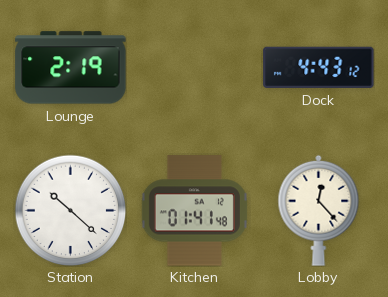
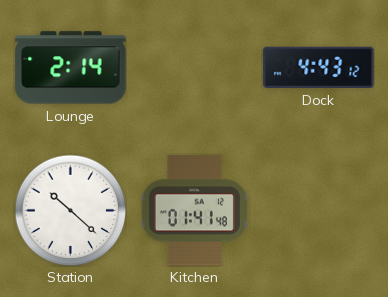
Lounge: 2:19 -> 2:14
Lobby: 12:23 -> none
